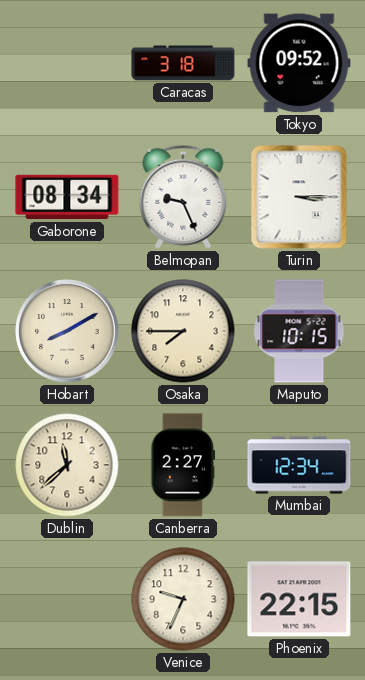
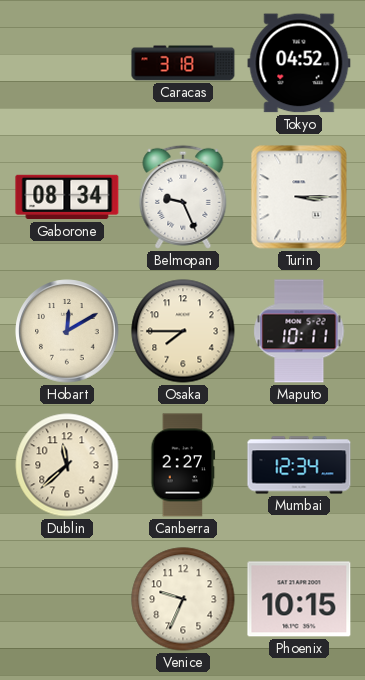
Tokyo: 09:52 -> 04:52
Hobart: 8:10 -> 12:10
Maputo: 10:15 -> 10:11
Phoenix: 22:15 -> 10:15
